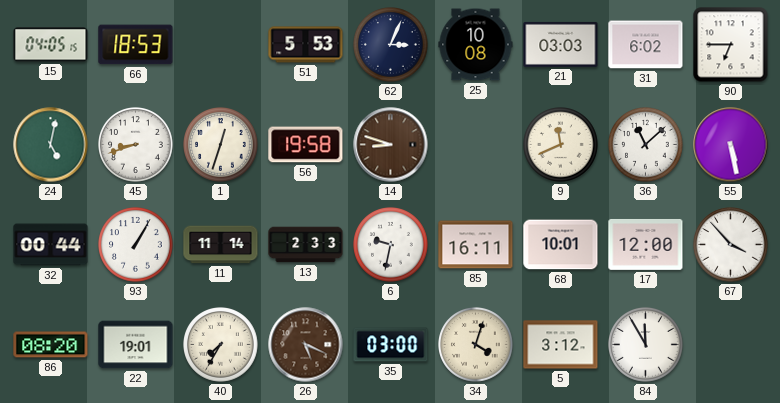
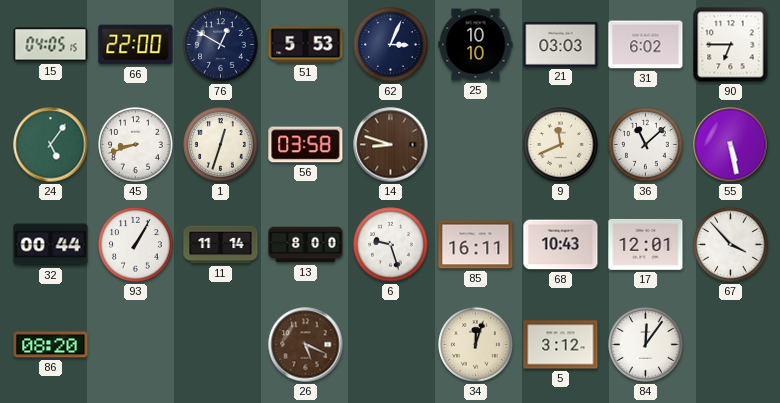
66: 18:53 -> 22:00
76: none -> 12:50
25: 10:08 -> 10:10
24: 5:02 -> 5:06
56: 19:58 -> 03:58
13: 2:33 -> 8:00
6: 9:32 -> 9:27
68: 10:01 -> 10:43
17: 12:00 -> 12:01
22: 19:01 -> none
40: 7:35 -> none
35: 03:00 -> none
34: 4:03 -> 12:03
84: 11:55 -> 12:06
